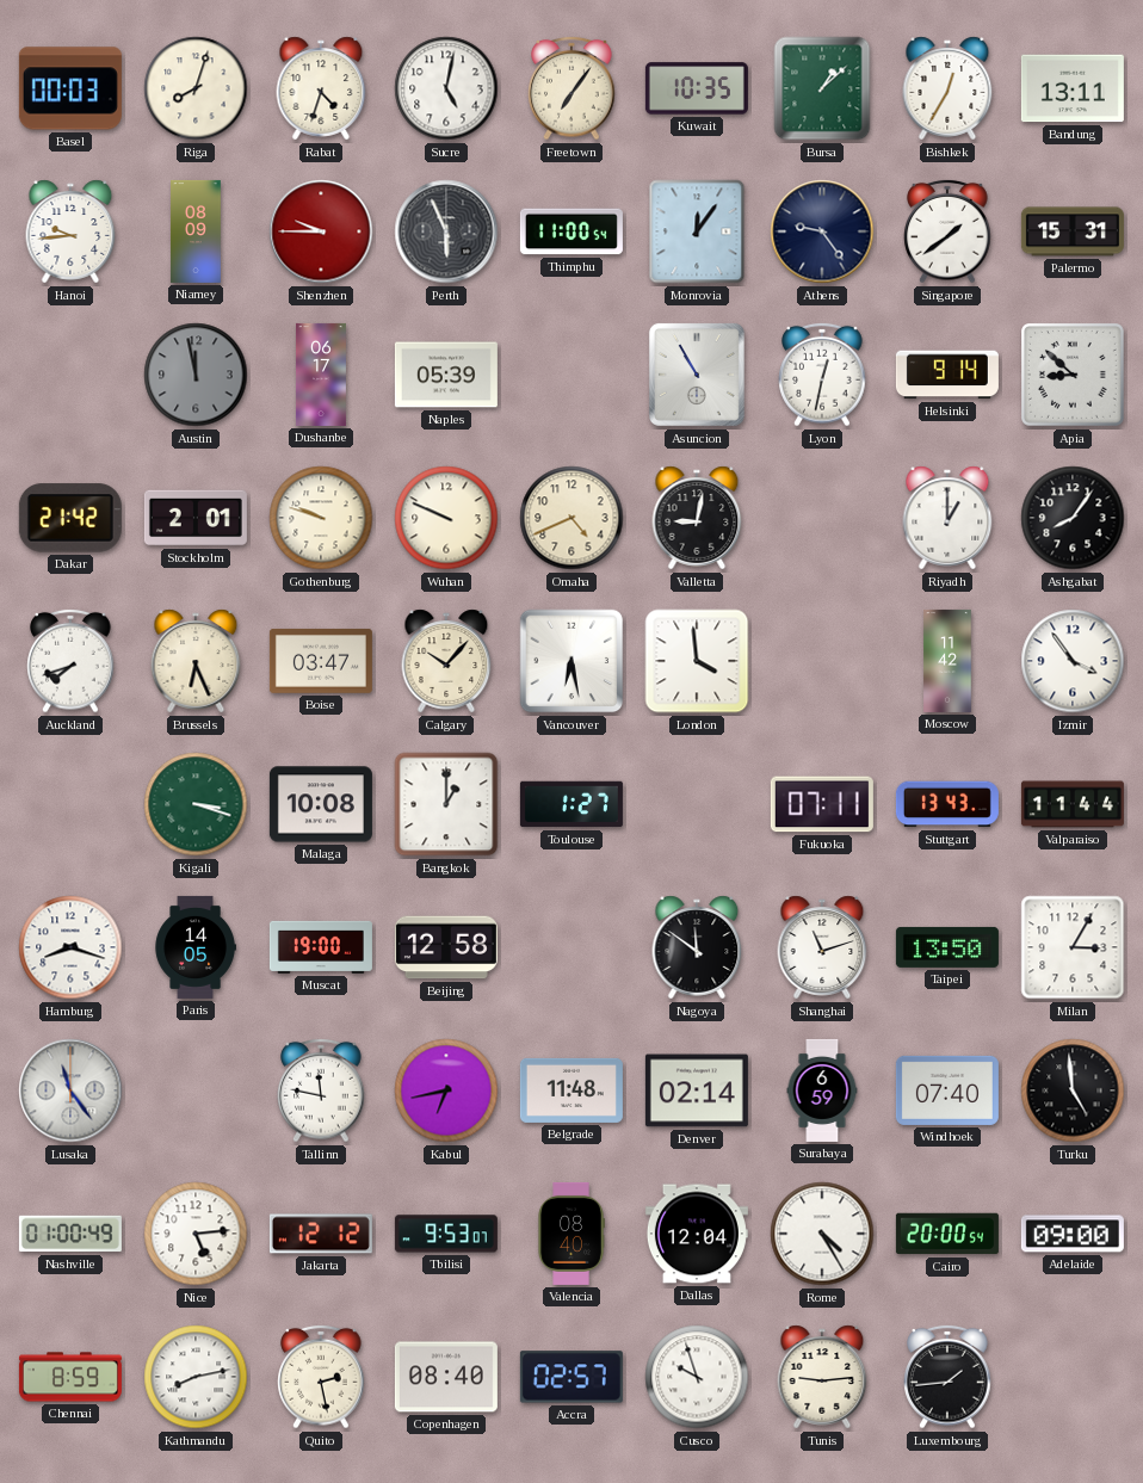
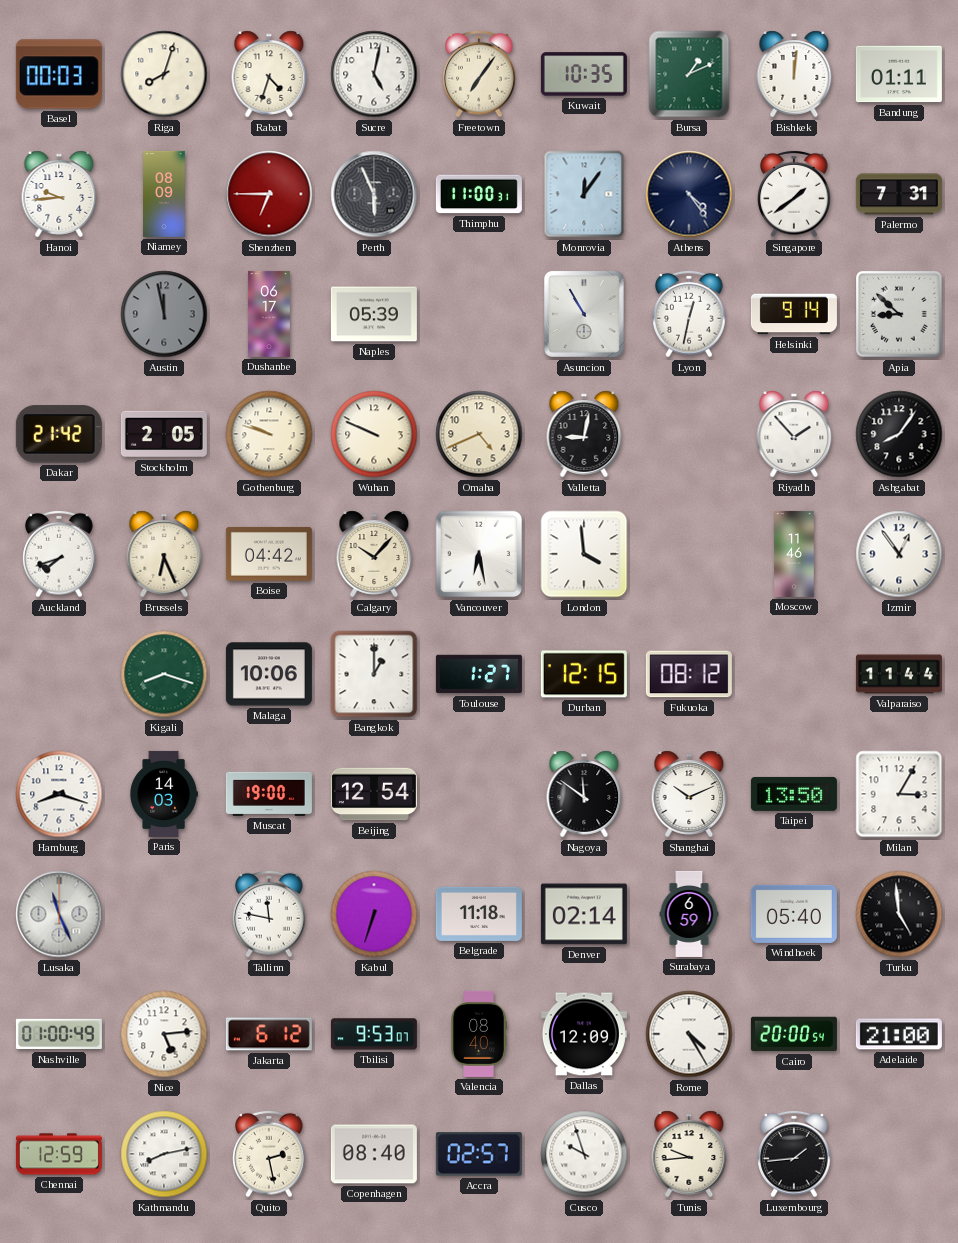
Bursa: 1:08 -> 1:11
Bishkek: 12:35 -> 12:01
Bandung: 13:11 -> 01:11
Shenzhen: 9:45 -> 6:45
Thimphu: 11:00:54 -> 11:00:31
Athens: 9:24 -> 4:24
Palermo: 15:31 -> 7:31
Stockholm: 2:01 -> 2:05
Riyadh: 1:00 -> 1:53
Boise: 03:47 -> 04:42
Moscow: 11:42 -> 11:46
Izmir: 3:54 -> 12:54
Kigali: 3:18 -> 8:18
Malaga: 10:08 -> 10:06
Durban: none -> 12:15
Fukuoka: 07:11 -> 08:12
Stuttgart: 13:43 -> none
Paris: 14:05 -> 14:03
Beijing: 12:58 -> 12:54
Shanghai: 11:12 -> 10:11
Lusaka: 11:24 -> 11:26
Kabul: 6:43 -> 6:33
Belgrade: 11:48 -> 11:18
Windhoek: 07:40 -> 05:40
Jakarta: 12:12 -> 6:12
Dallas: 12:04 -> 12:09
Adelaide: 09:00 -> 21:00
Chennai: 8:59 -> 12:59
Tunis: 9:14 -> 9:44
